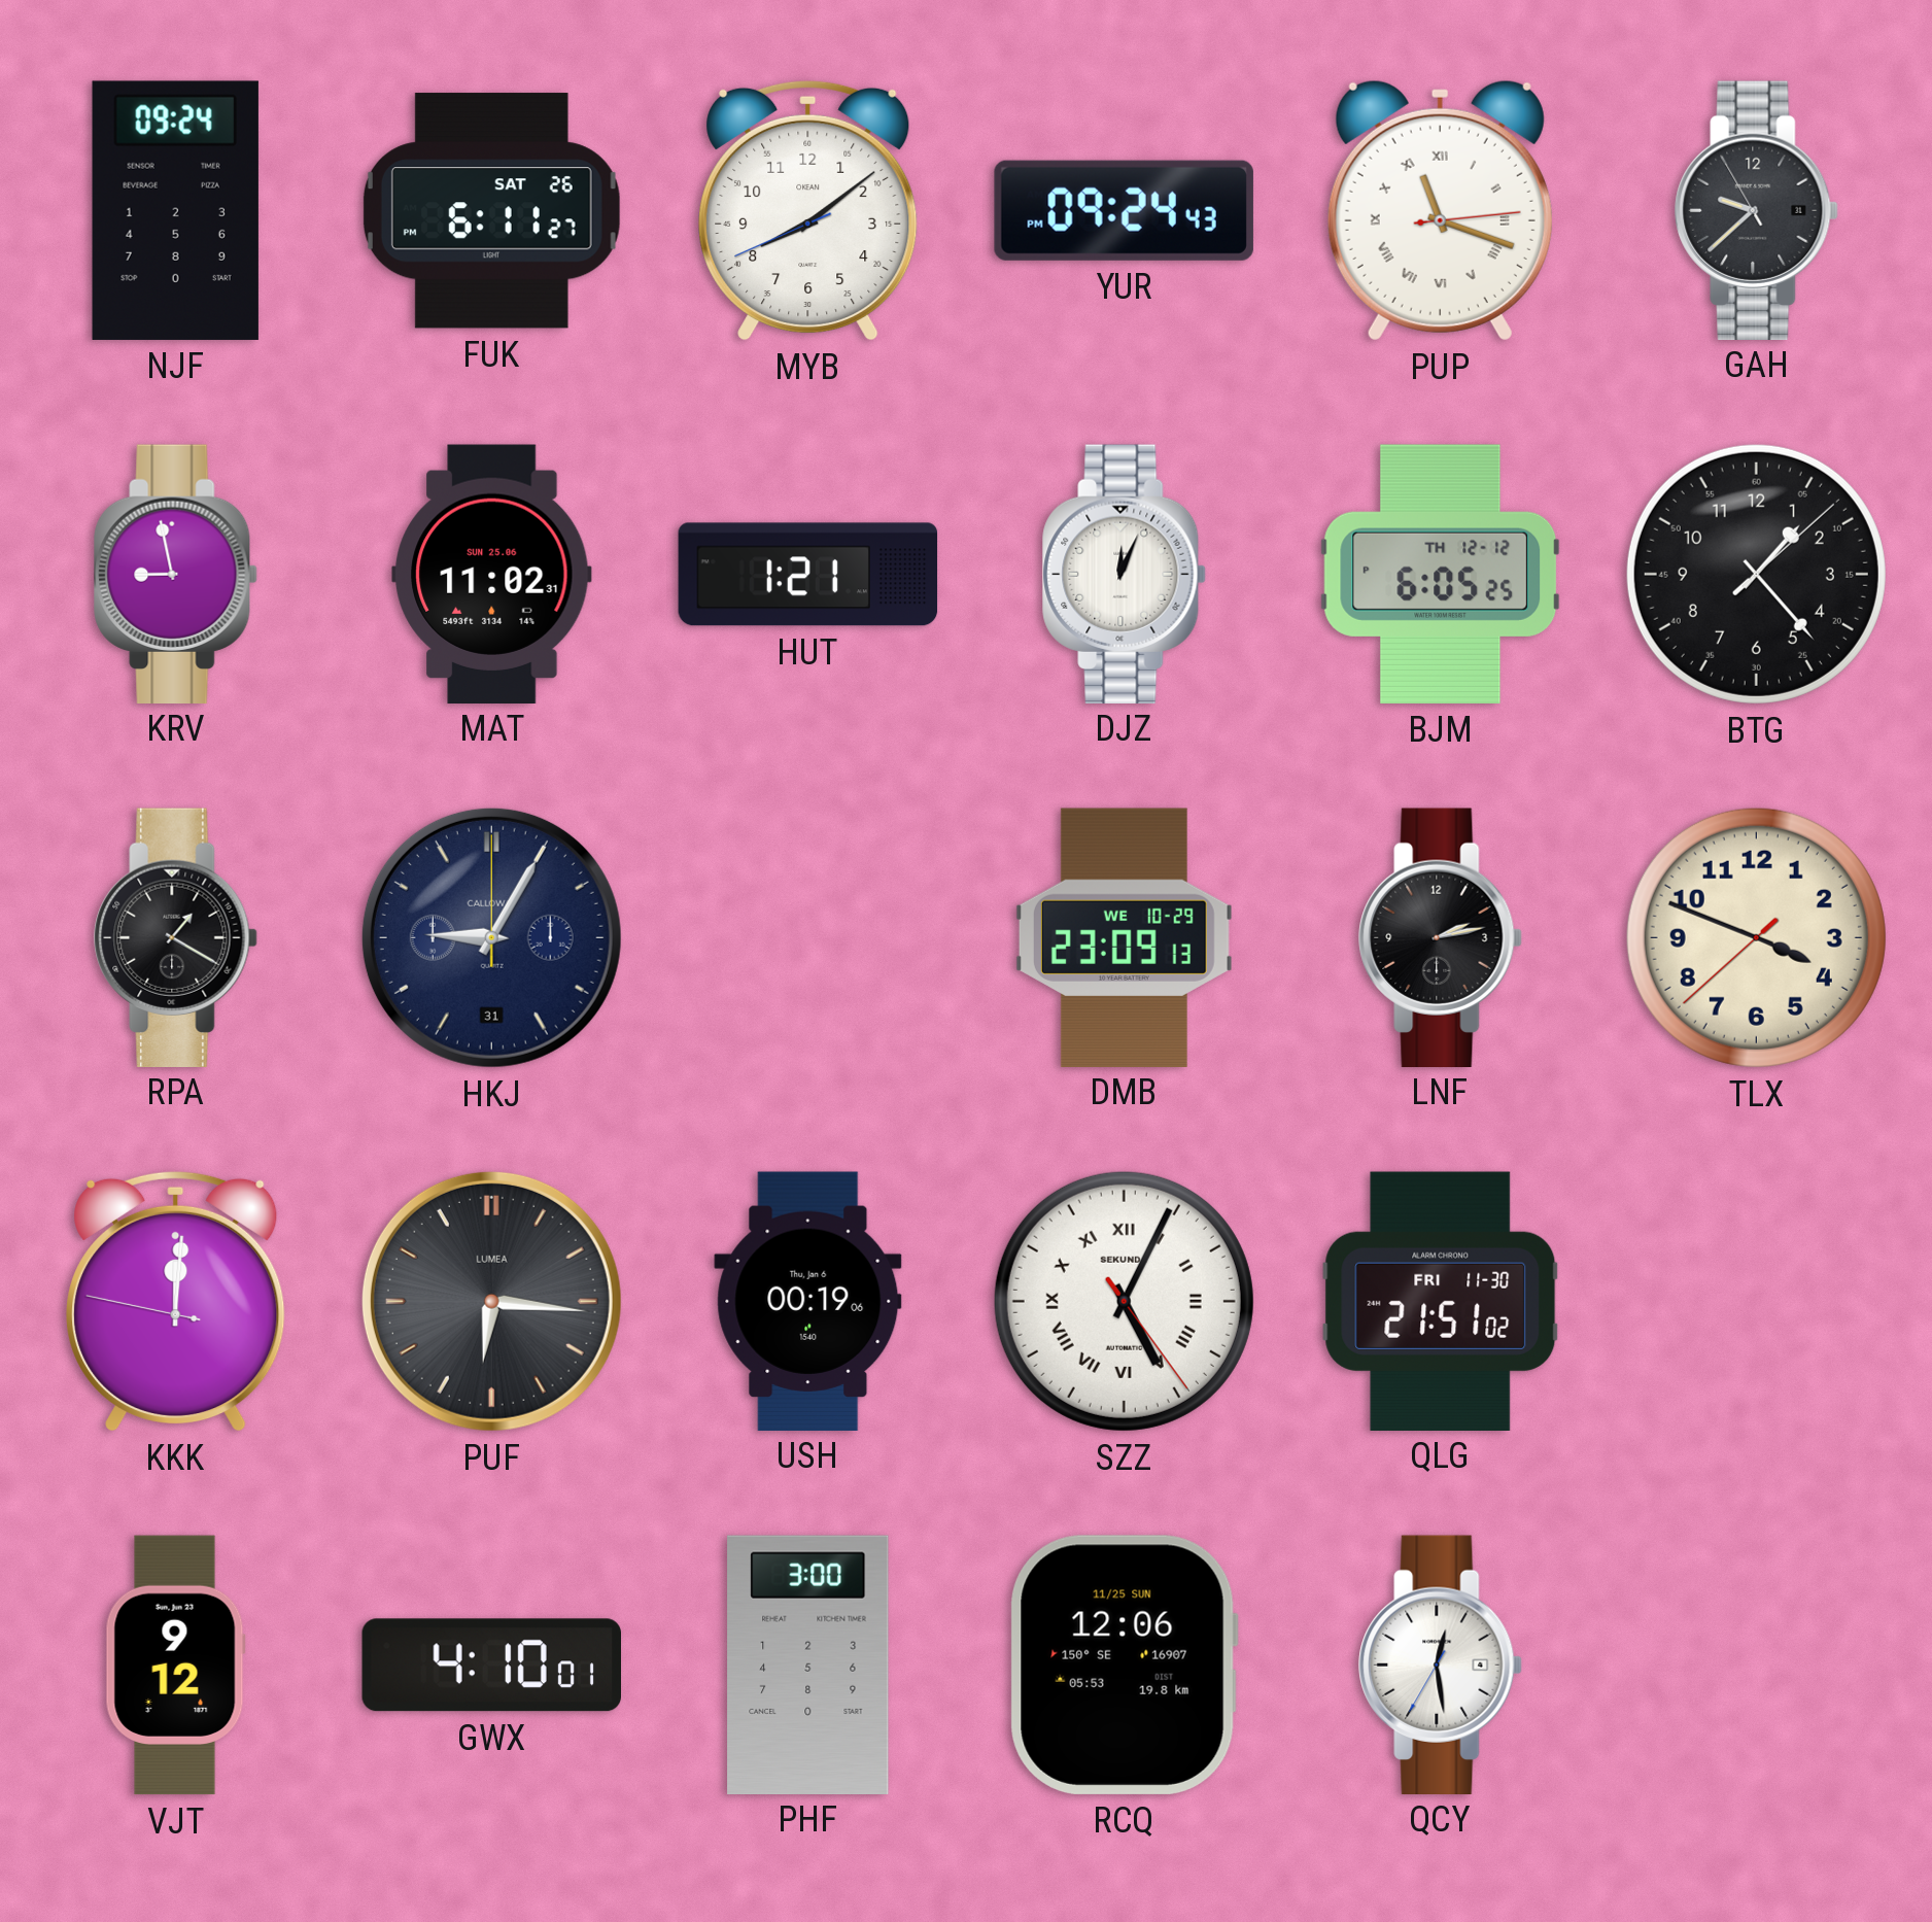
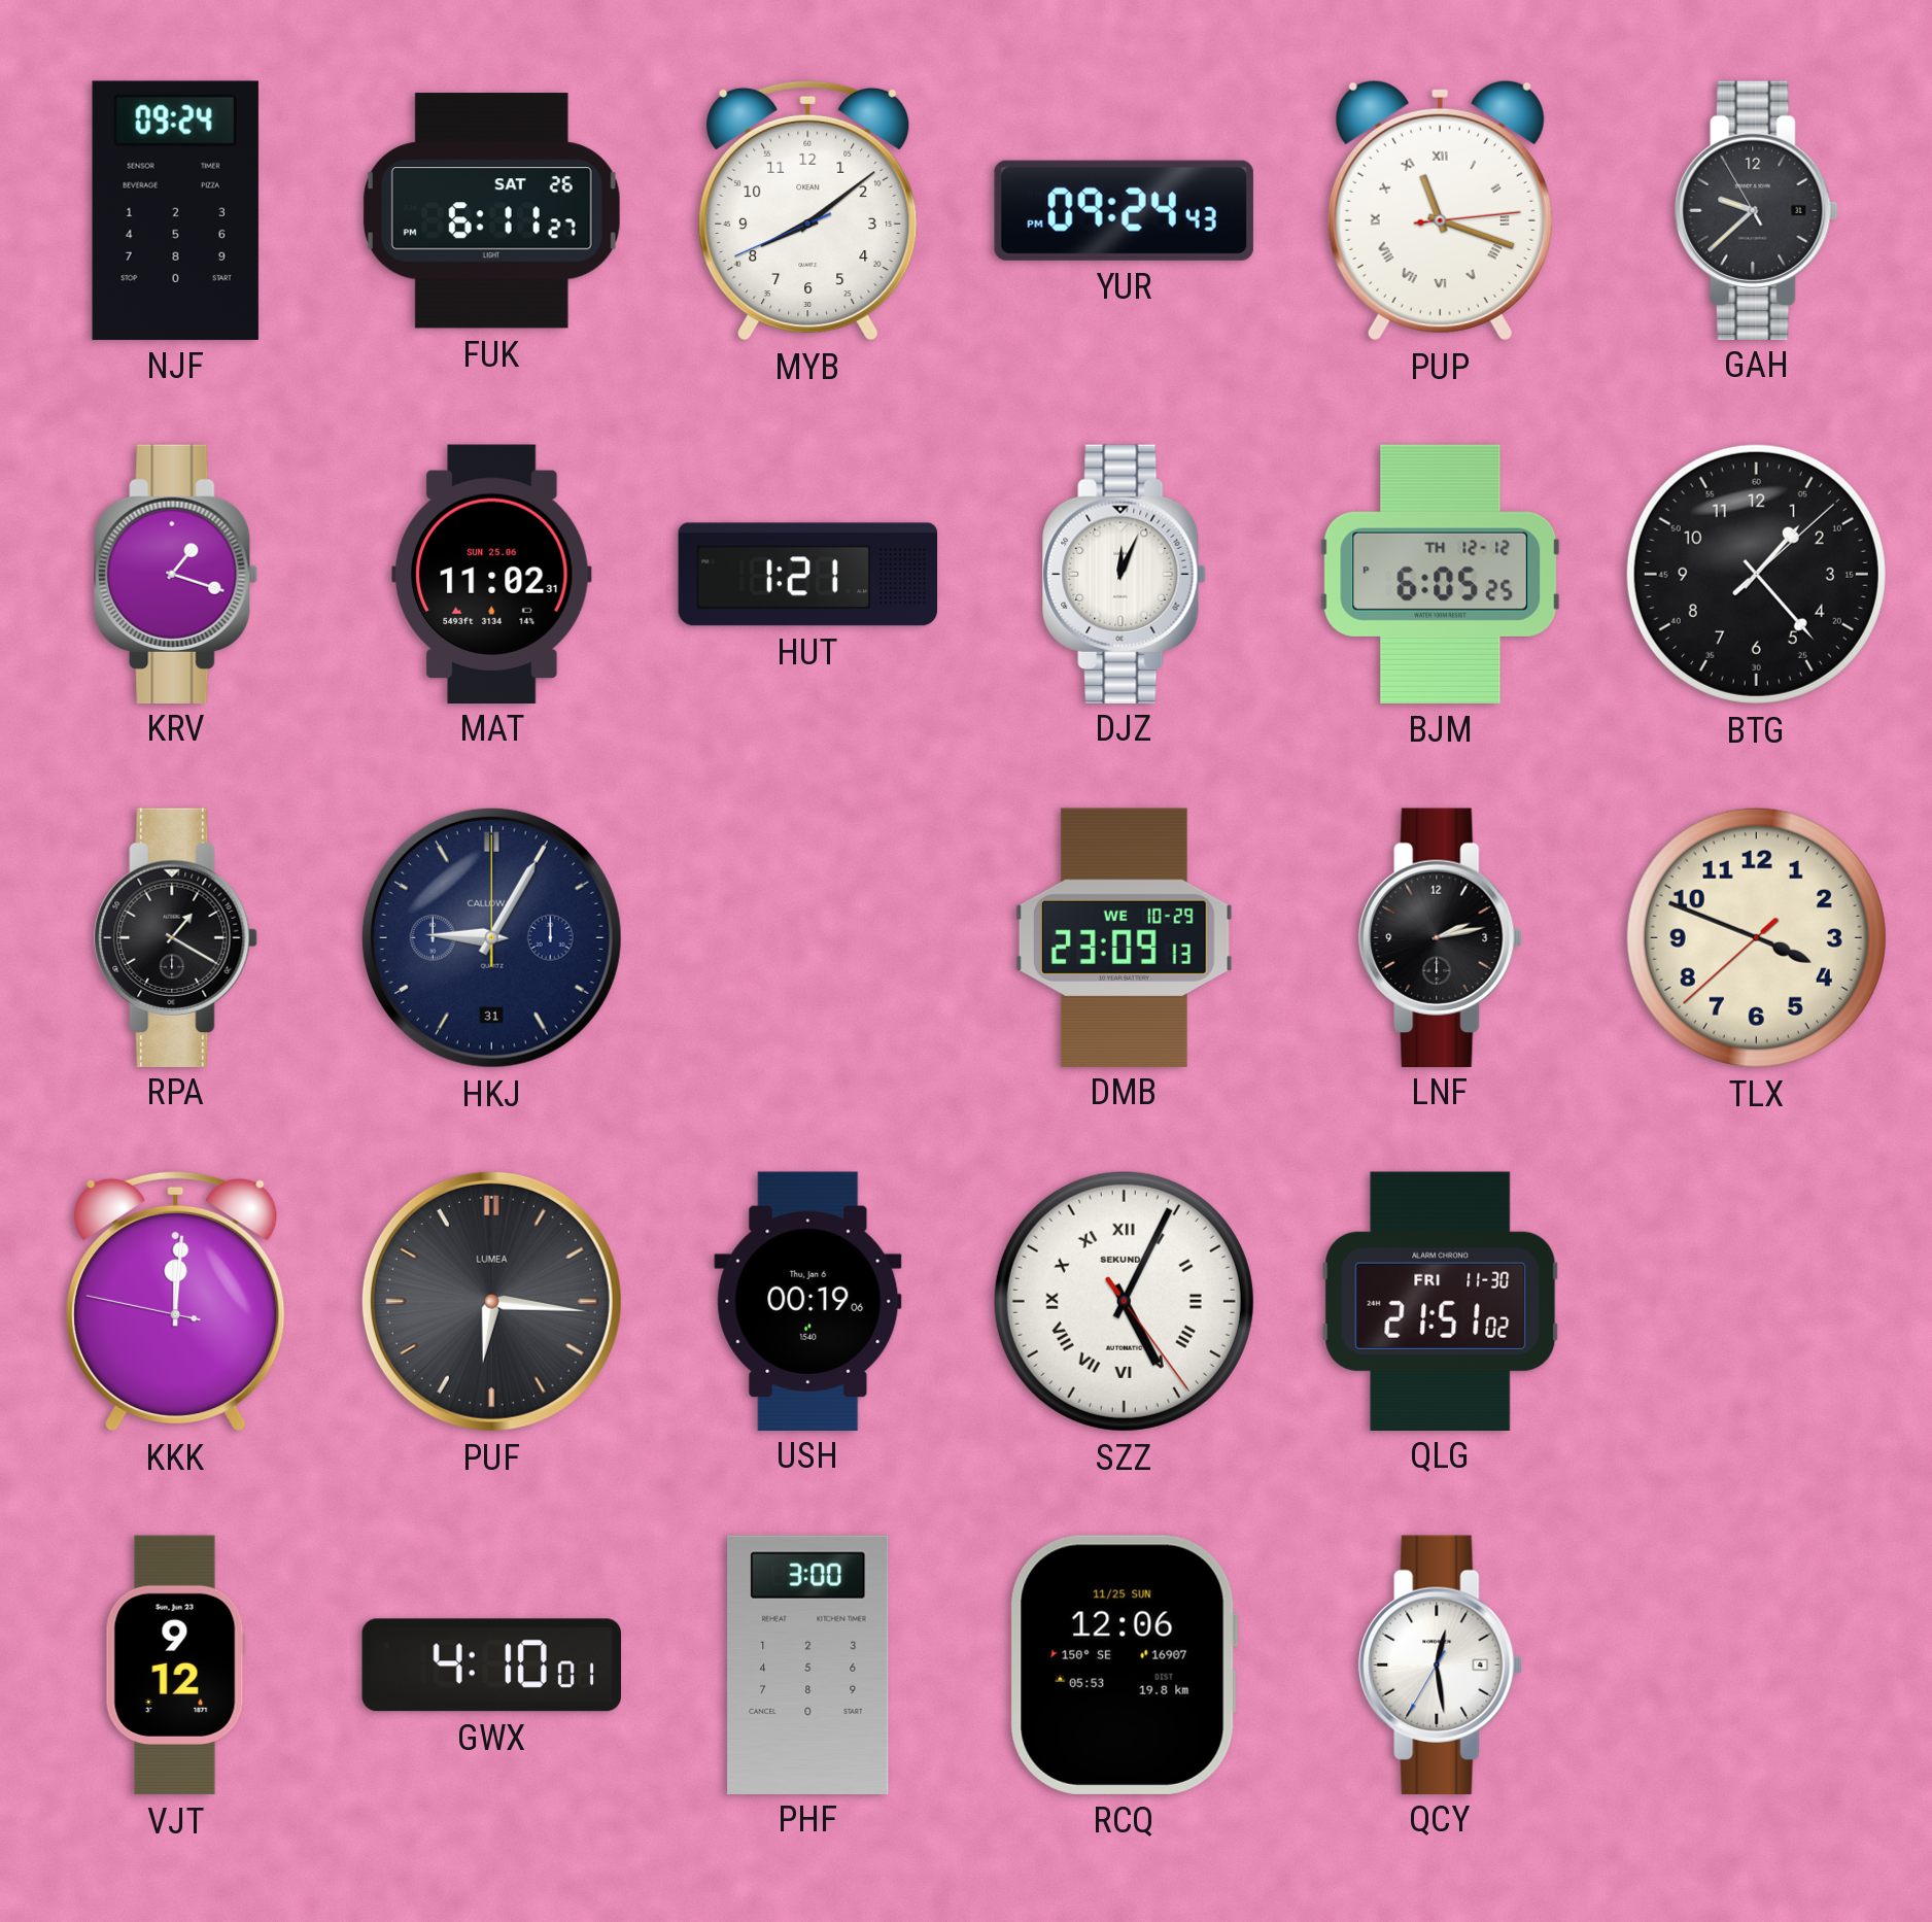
KRV: 8:58 -> 1:18
